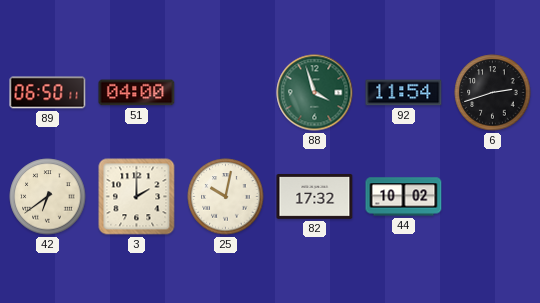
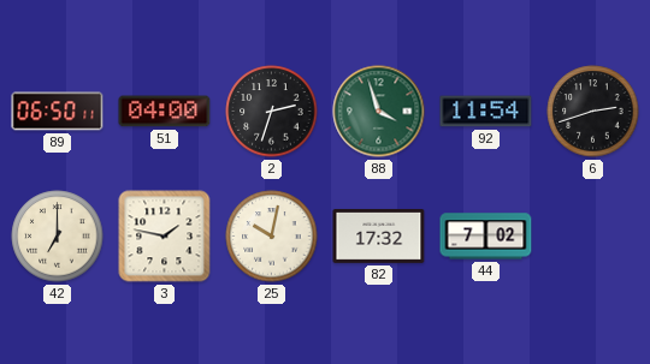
2: none -> 2:33
42: 6:39 -> 7:00
3: 2:00 -> 1:47
44: 10:02 -> 7:02
